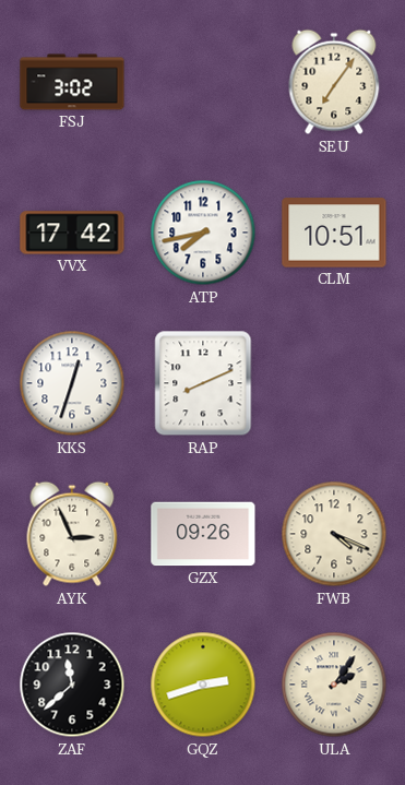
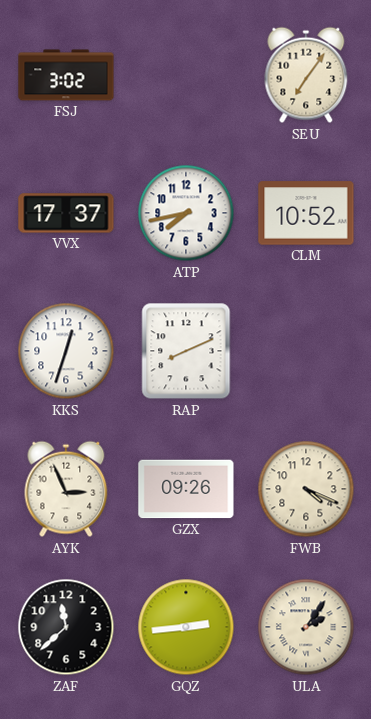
VVX: 17:42 -> 17:37
CLM: 10:51 -> 10:52
GQZ: 2:42 -> 2:44
